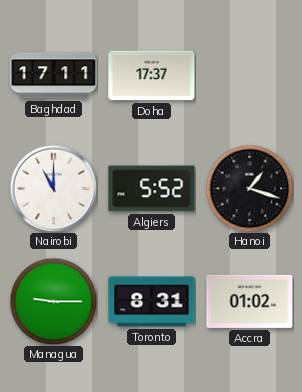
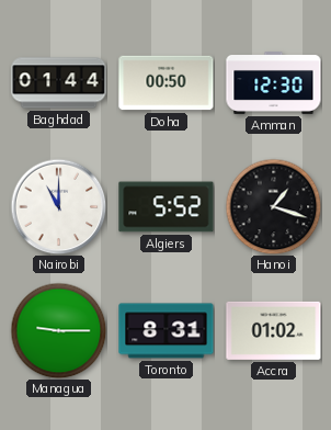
Baghdad: 17:11 -> 01:44
Doha: 17:37 -> 00:50
Amman: none -> 12:30
